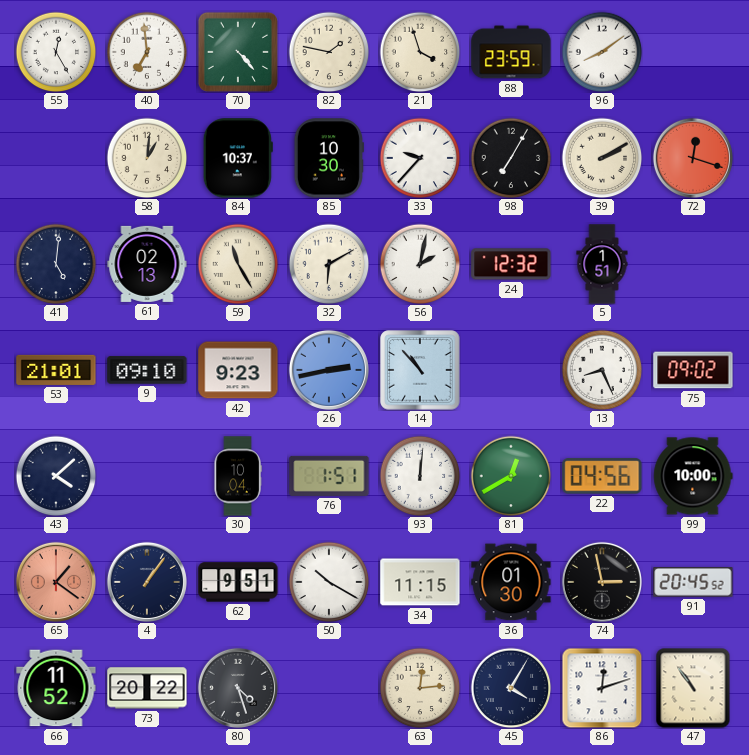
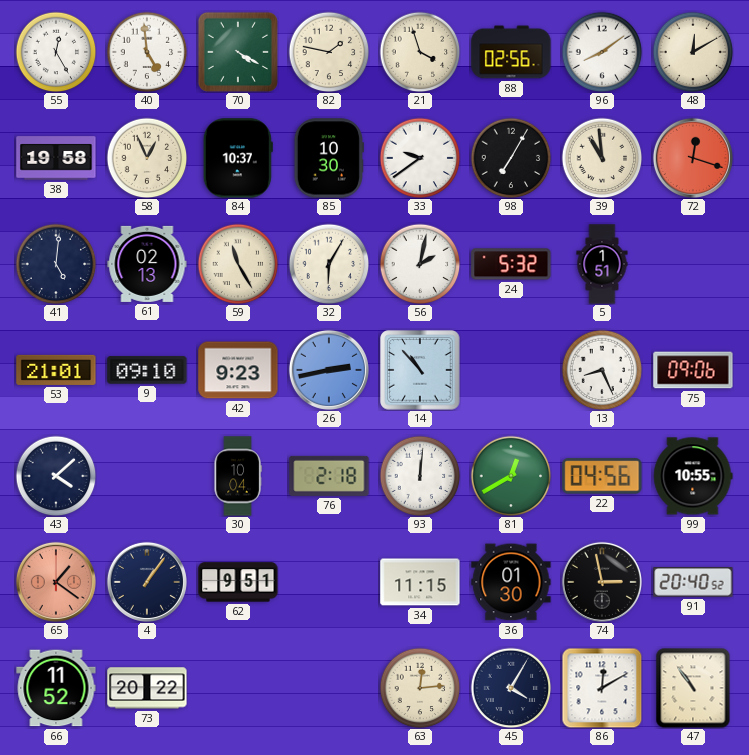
40: 6:59 -> 4:59
70: 4:23 -> 4:20
88: 23:59 -> 02:56
48: none -> 12:10
38: none -> 19:58
58: 1:01 -> 12:56
33: 9:37 -> 9:39
39: 2:10 -> 10:59
32: 6:10 -> 6:05
24: 12:32 -> 5:32
75: 09:02 -> 09:06
76: 1:51 -> 2:18
99: 10:00 -> 10:55
50: 10:20 -> none
91: 20:45 -> 20:40
80: 4:27 -> none
86: 12:12 -> 12:10
